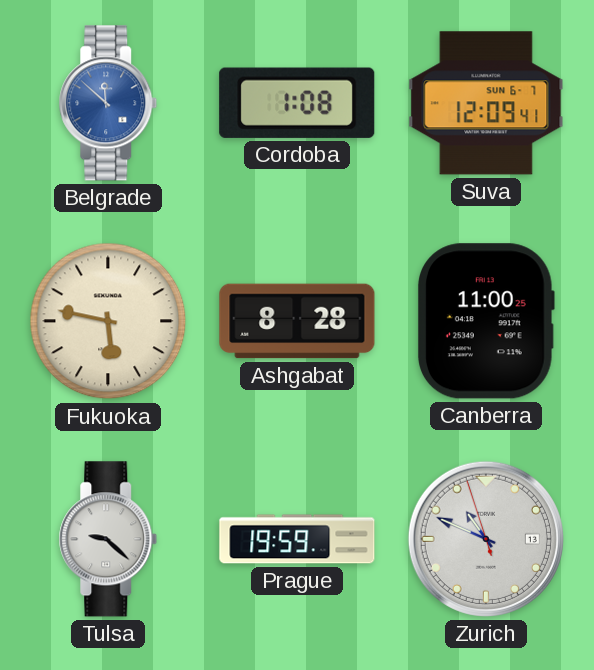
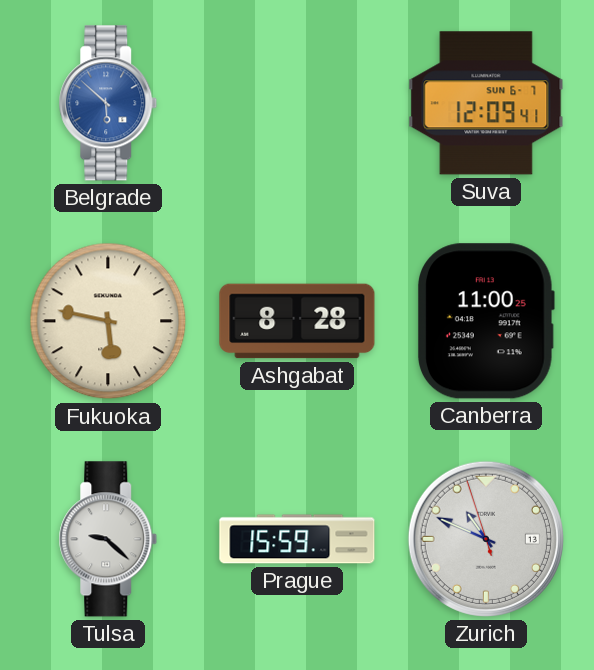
Belgrade: 11:52 -> 5:52
Cordoba: 1:08 -> none
Prague: 19:59 -> 15:59
